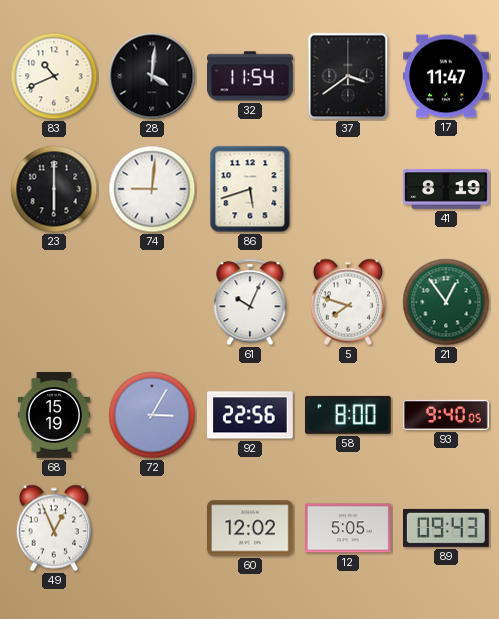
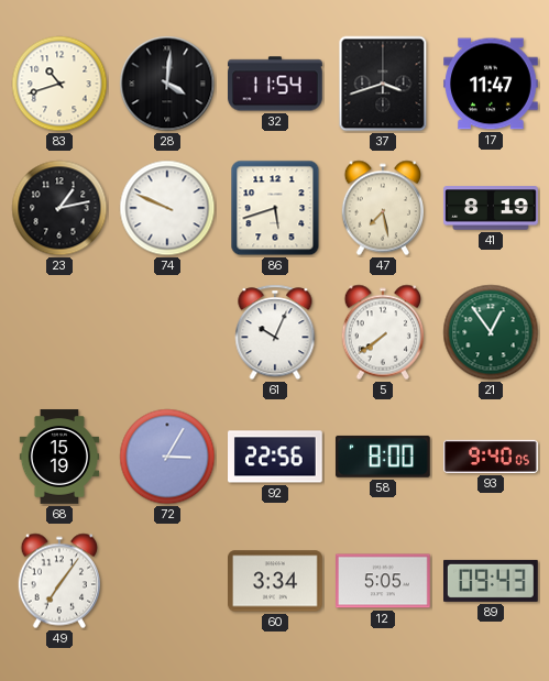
83: 10:41 -> 10:42
37: 3:39 -> 3:42
23: 6:00 -> 1:13
74: 9:01 -> 9:49
47: none -> 7:28
5: 7:48 -> 7:39
49: 12:56 -> 7:06
60: 12:02 -> 3:34
